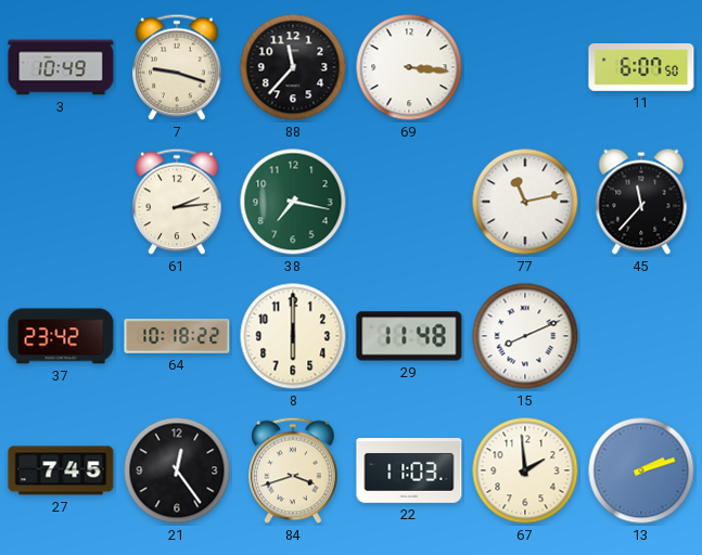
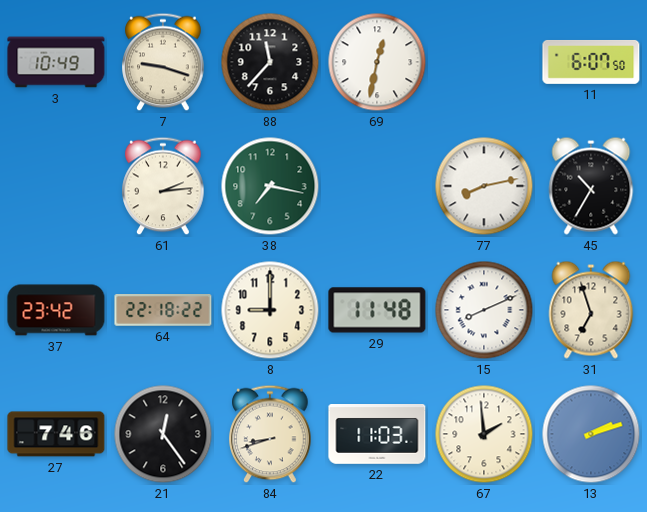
69: 3:16 -> 12:32
77: 11:13 -> 8:13
45: 11:37 -> 10:35
64: 10:18 -> 22:18
8: 6:00 -> 9:00
31: none -> 6:57
27: 7:45 -> 7:46
84: 3:42 -> 8:42
